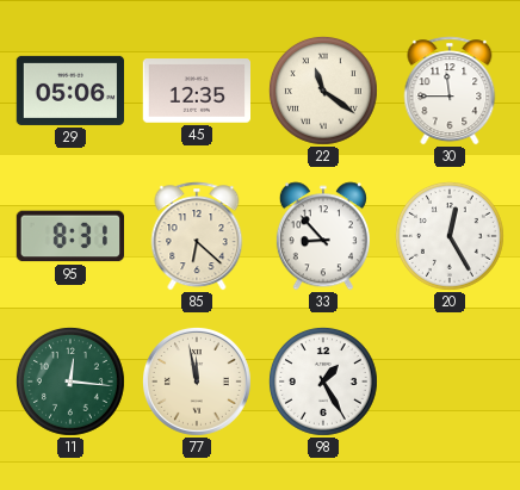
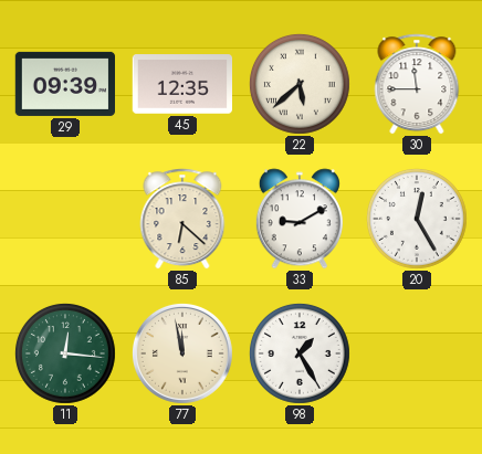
29: 05:06 -> 09:39
22: 11:21 -> 5:38
95: 8:31 -> none
33: 8:53 -> 9:10
